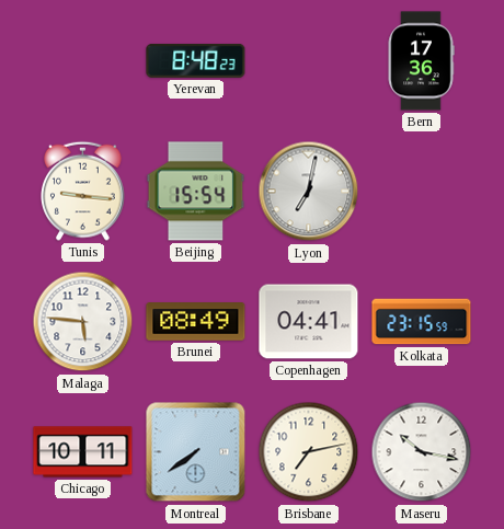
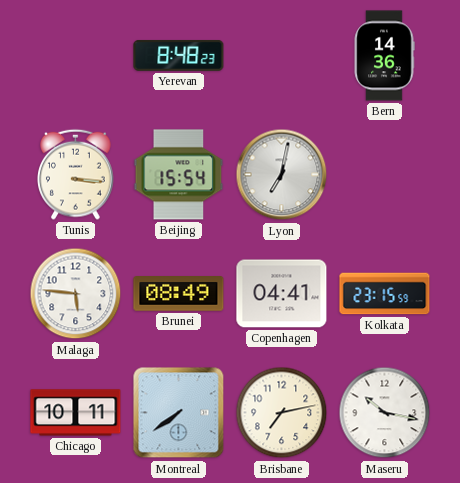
Bern: 17:36 -> 14:36
Tunis: 9:16 -> 3:16
